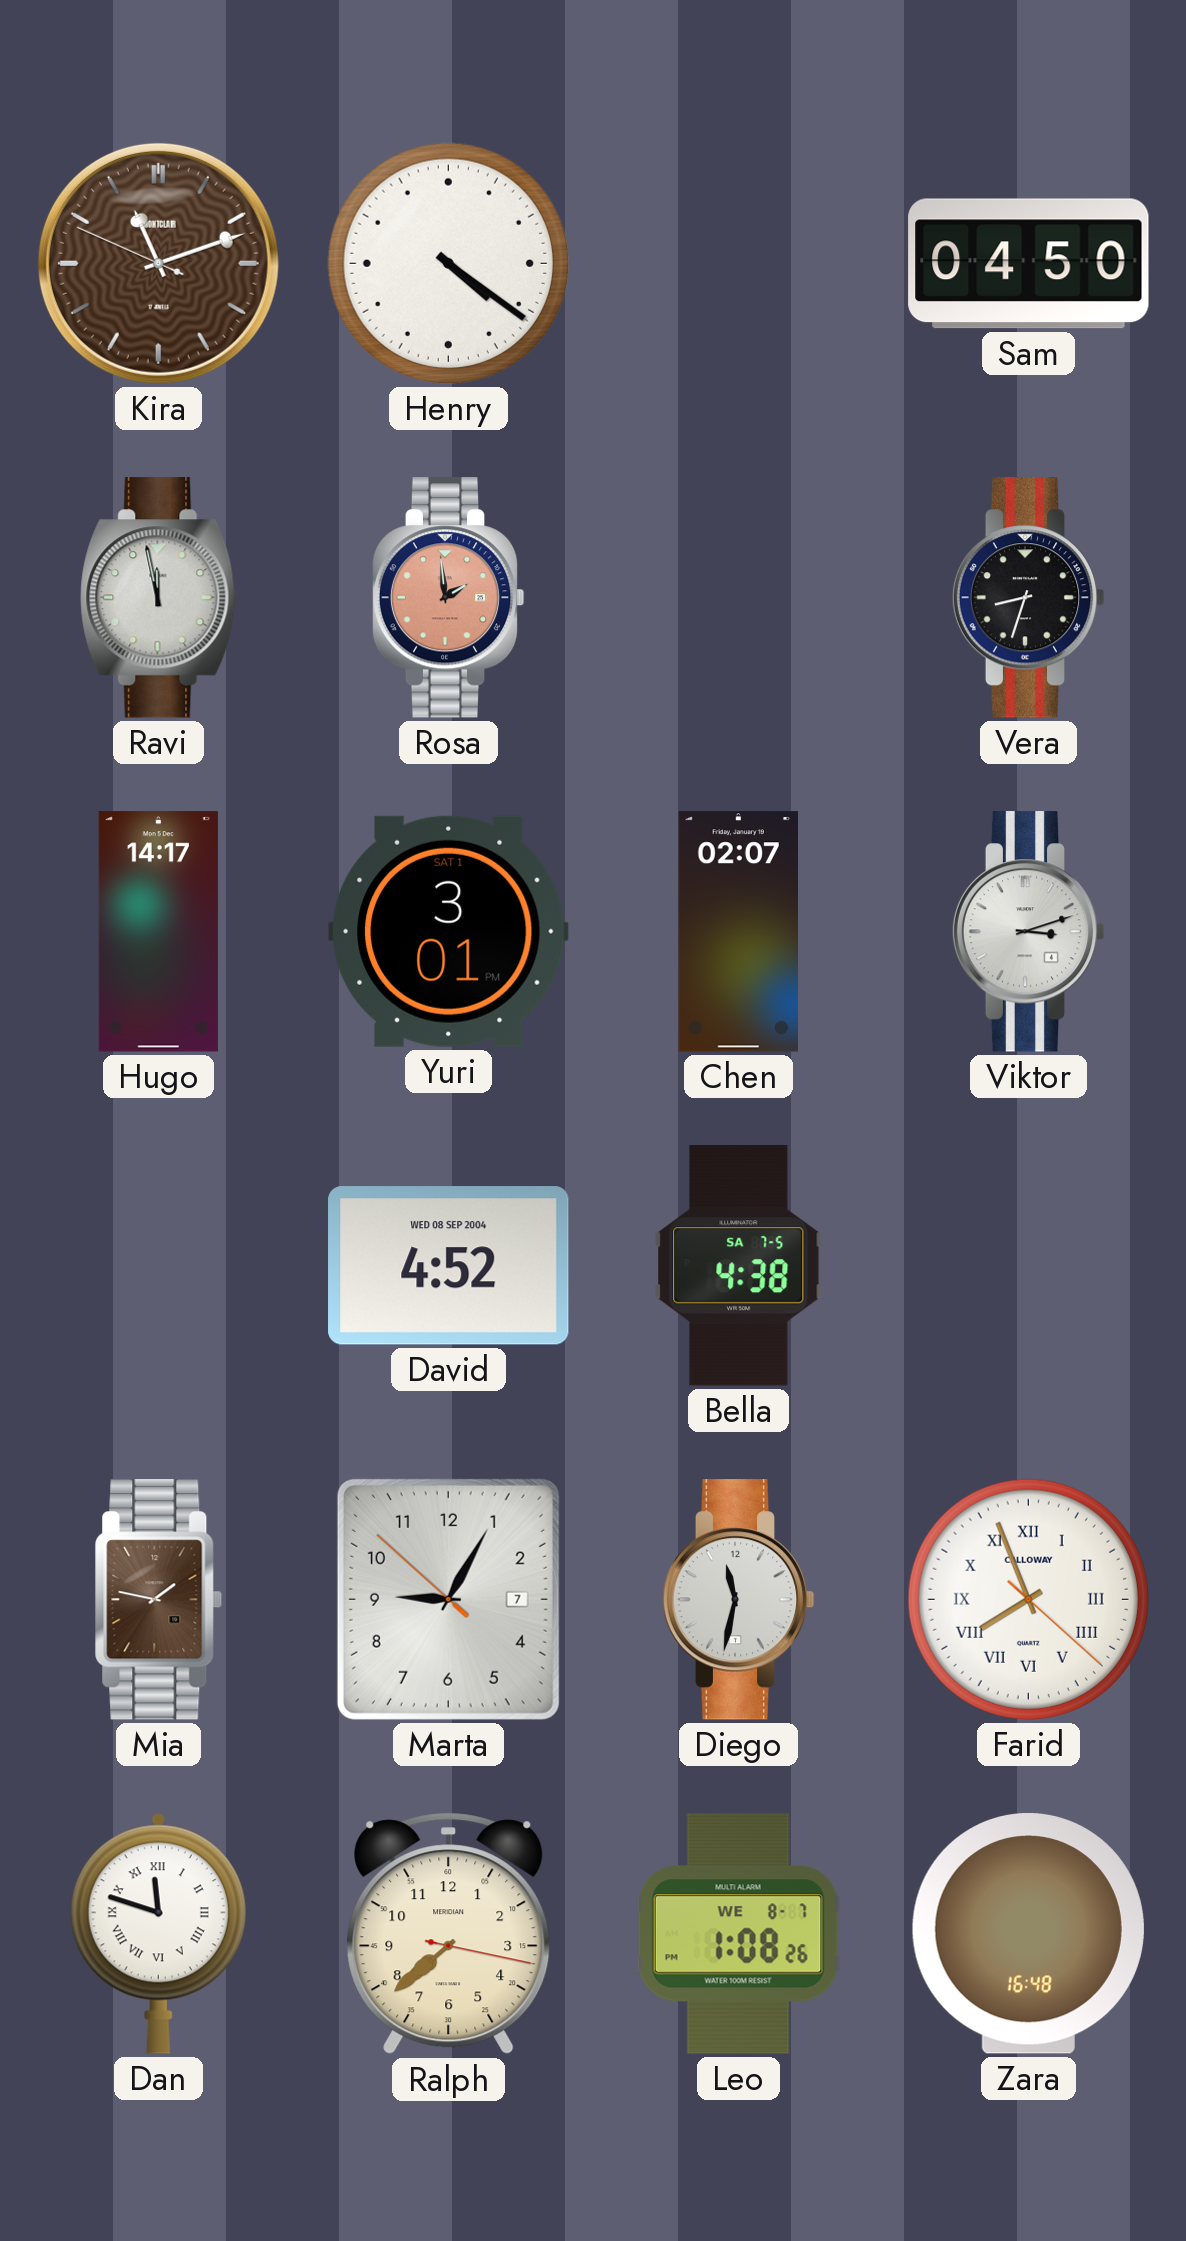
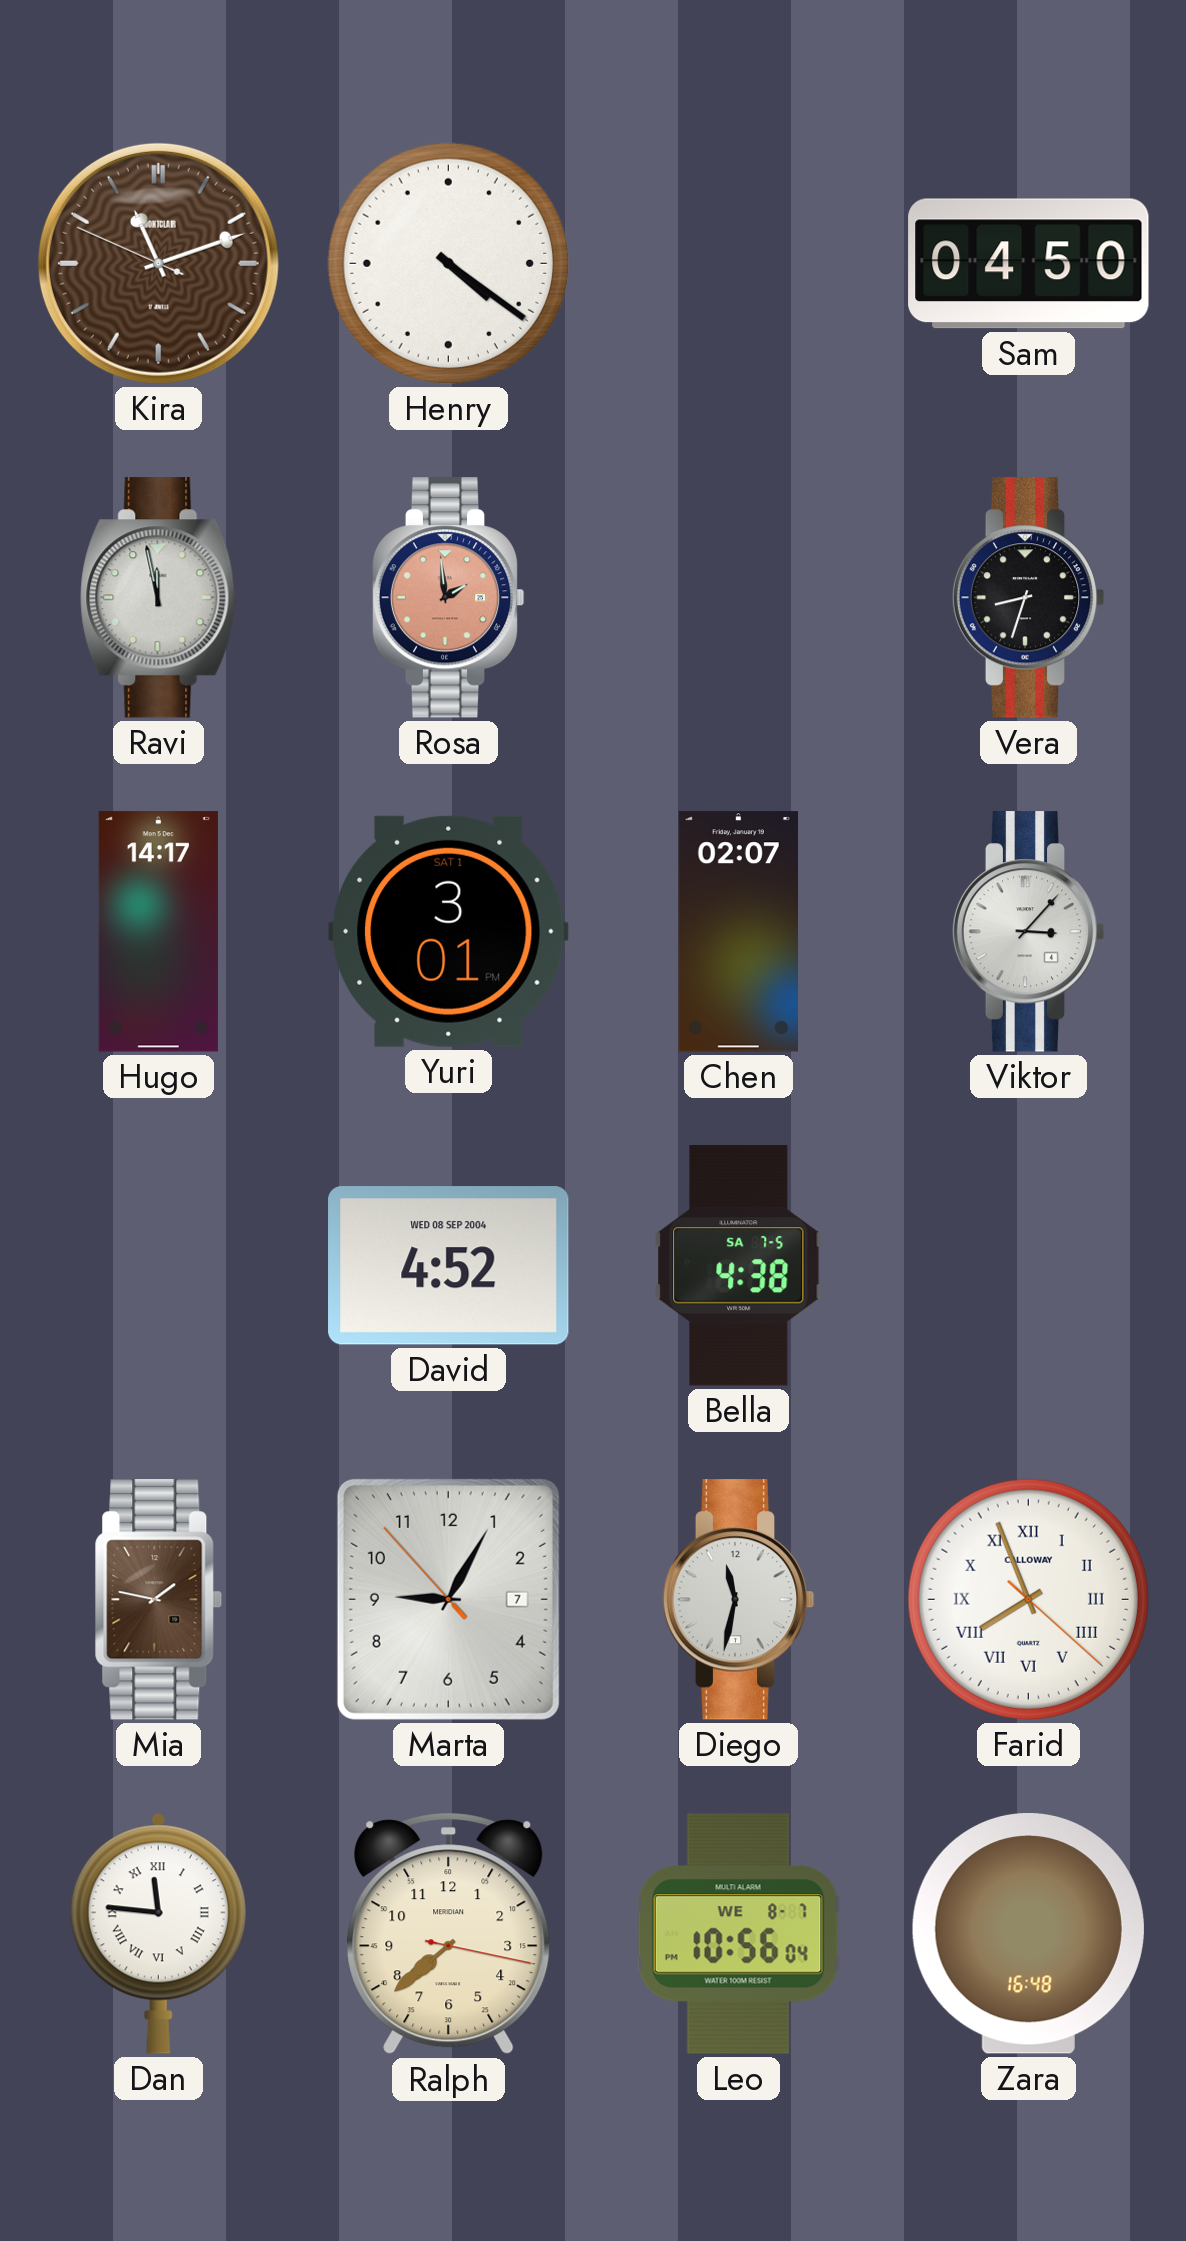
Viktor: 3:12 -> 3:07
Marta: 9:04:52 -> 9:04:53
Dan: 11:48 -> 11:46
Leo: 1:08 -> 10:56
